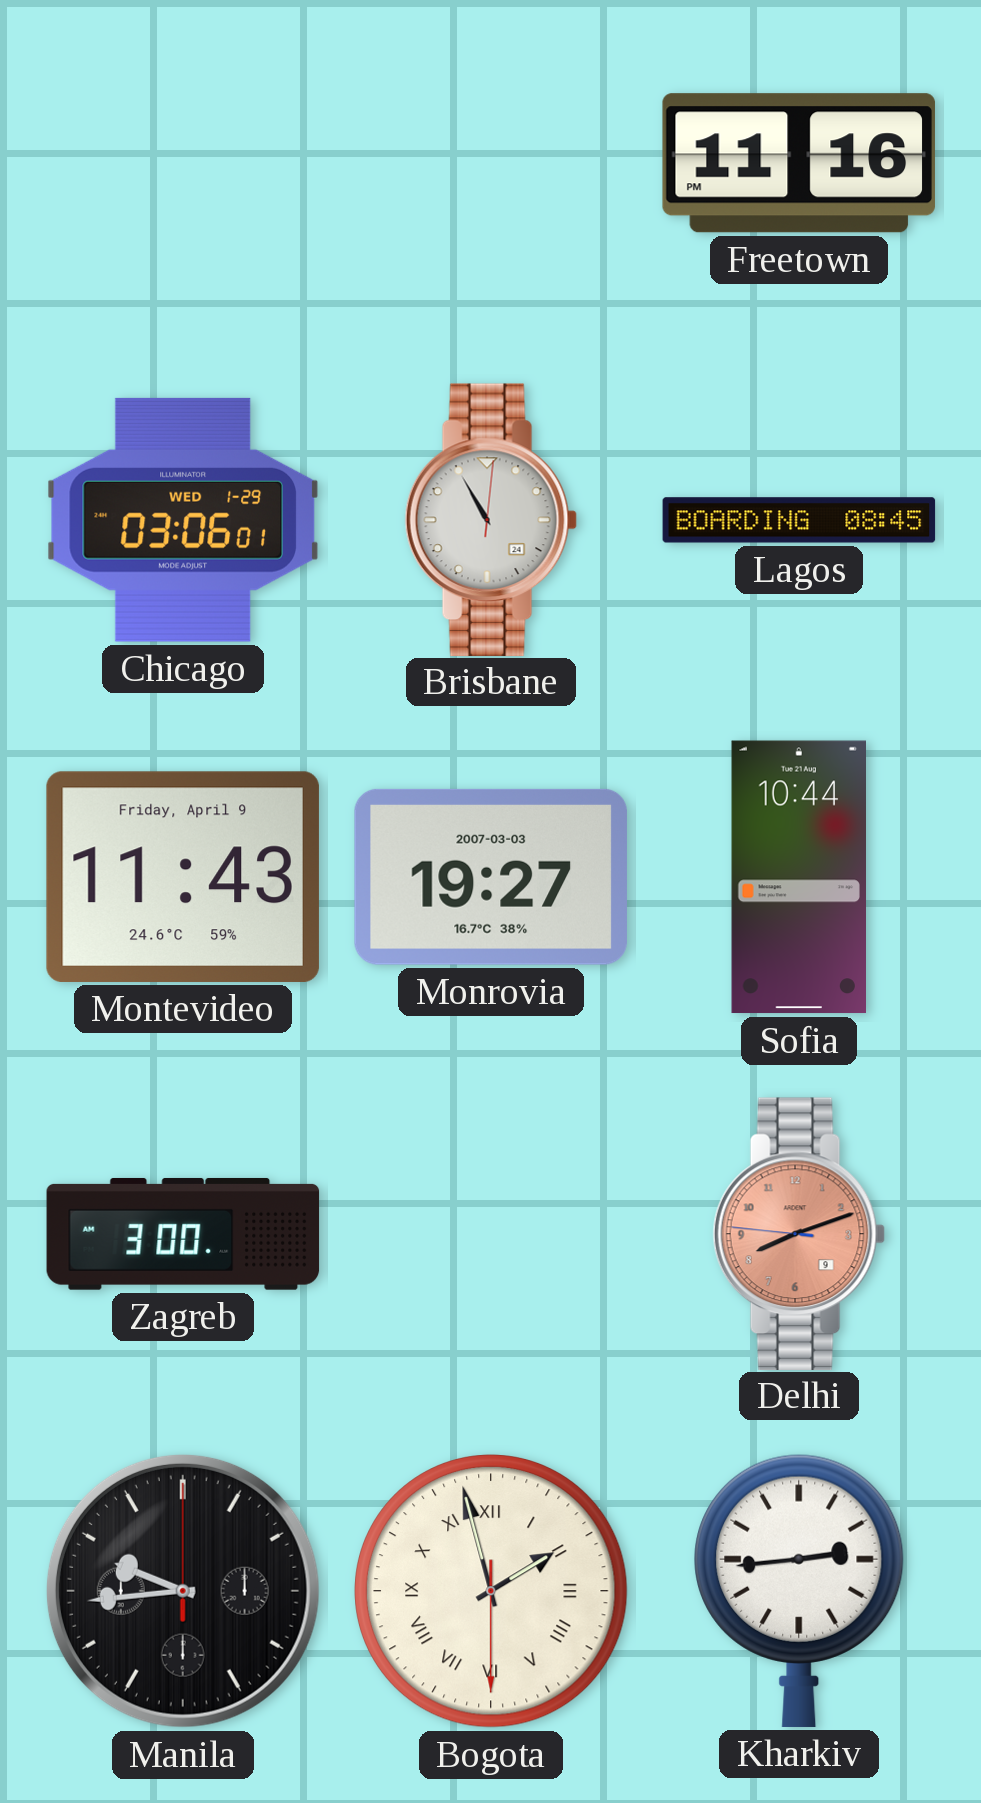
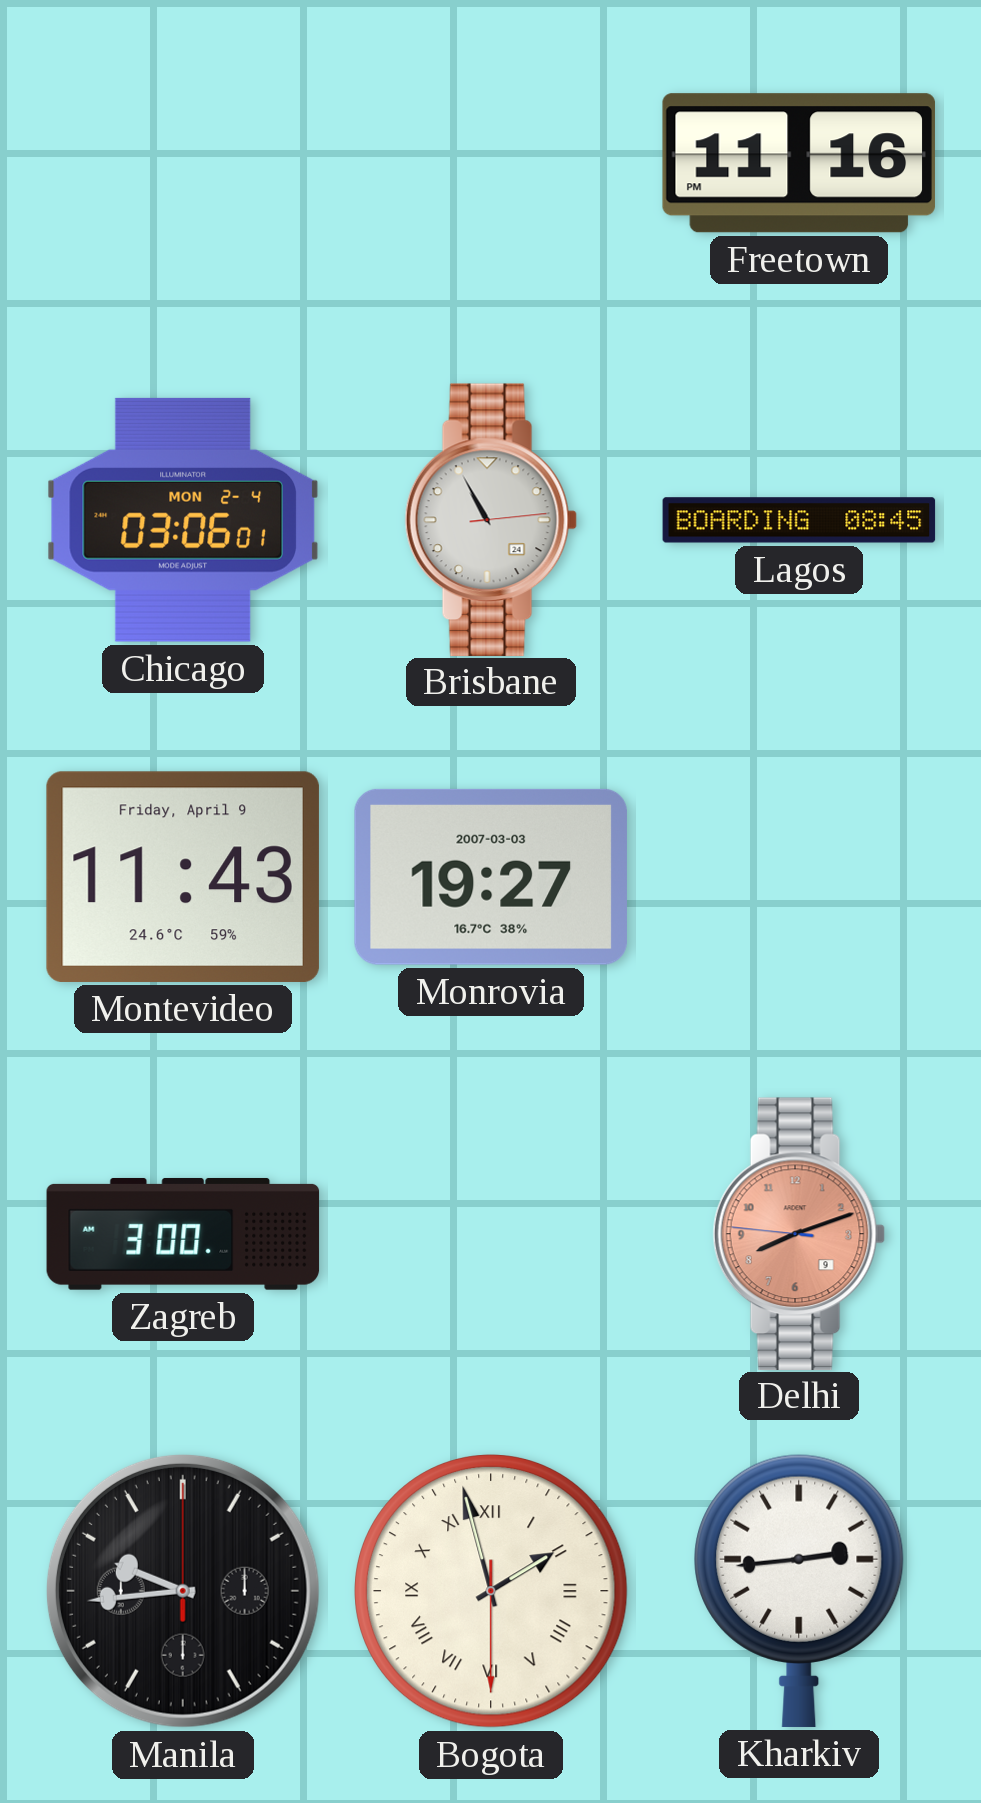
Chicago date: WED 1-29 -> MON 2-4
Brisbane: 10:55:01 -> 10:55:14
Sofia: 10:44 -> none
